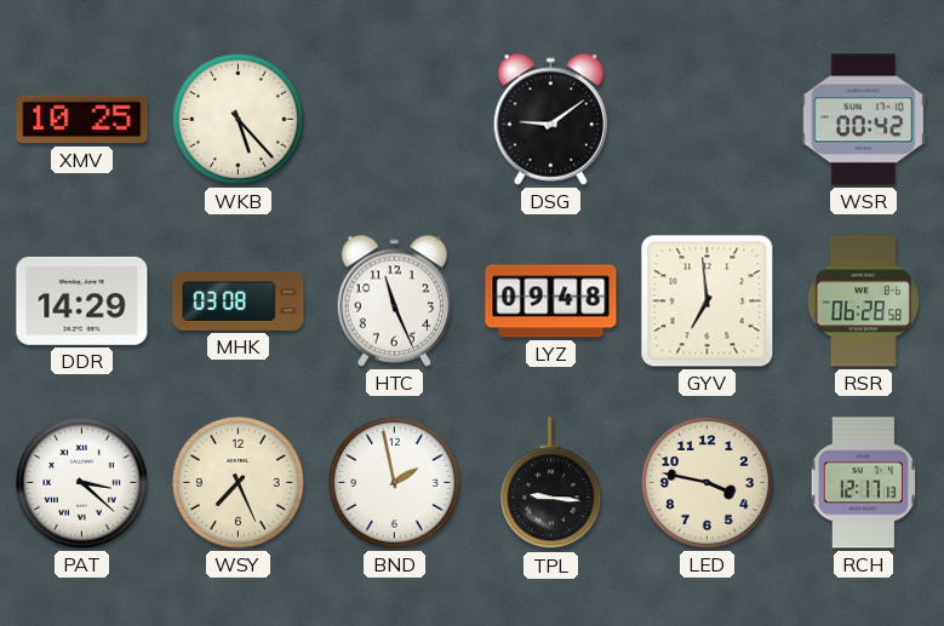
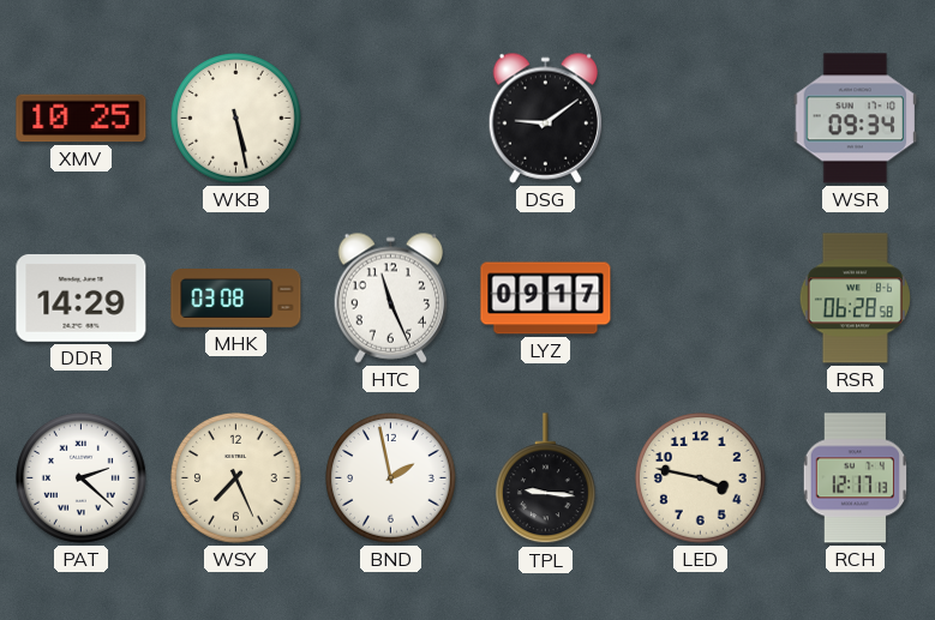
WKB: 5:23 -> 5:28
WSR: 00:42 -> 09:34
LYZ: 09:48 -> 09:17
GYV: 6:59 -> none
PAT: 3:22 -> 2:22
